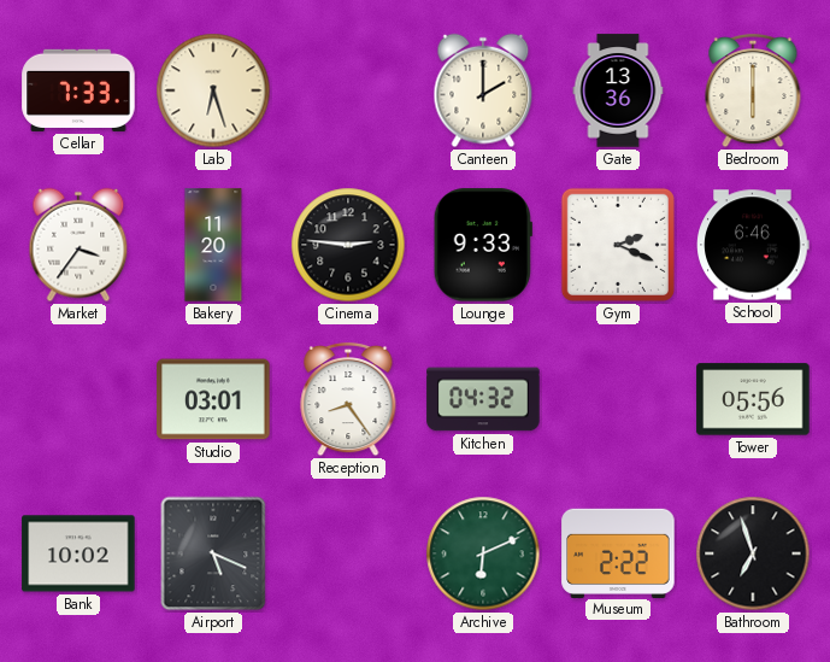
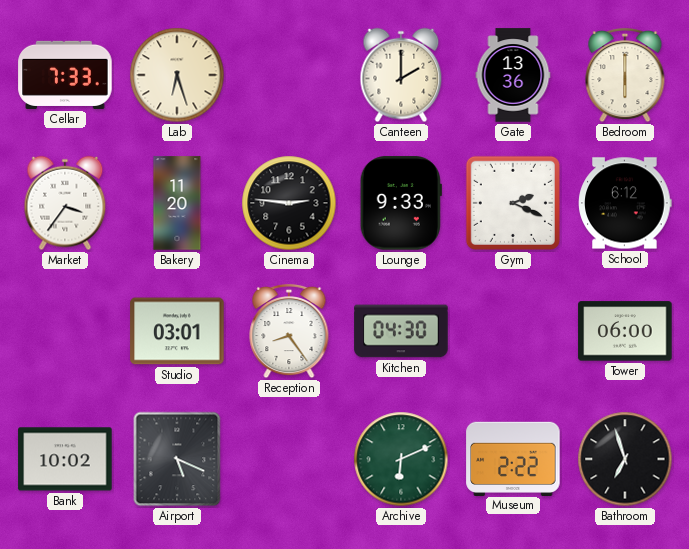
School: 6:46 -> 6:12
Kitchen: 04:32 -> 04:30
Tower: 05:56 -> 06:00
